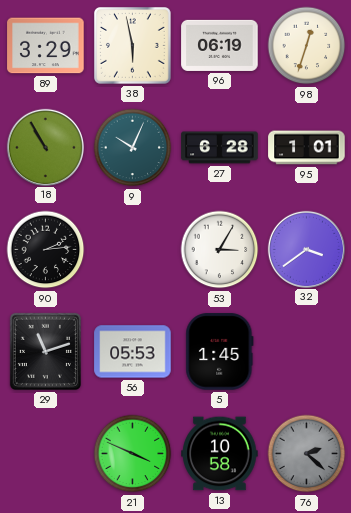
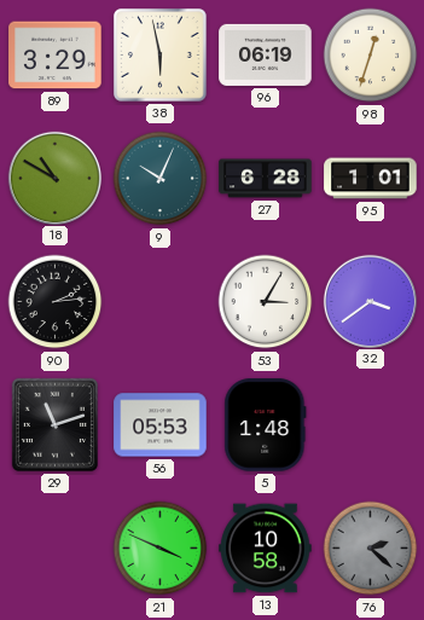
18: 10:55 -> 10:50
5: 1:45 -> 1:48
